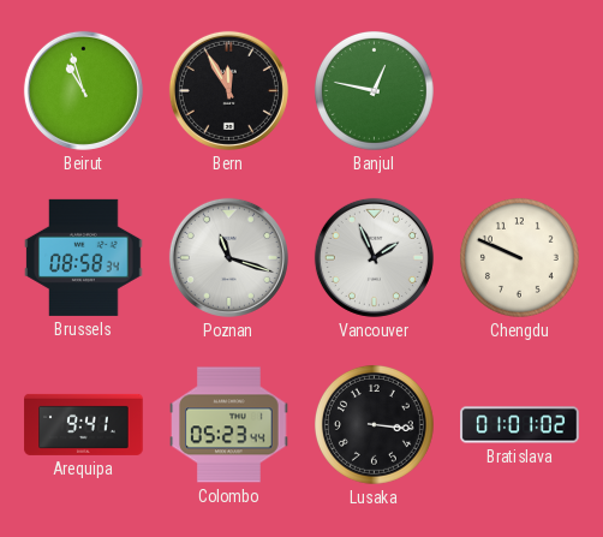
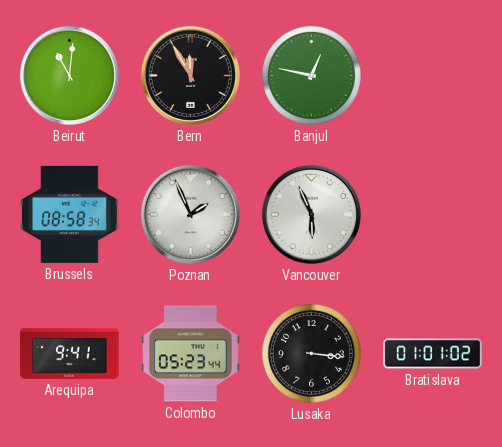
Beirut: 10:57 -> 11:01
Poznan: 11:18 -> 1:56
Vancouver: 1:56 -> 5:56
Chengdu: 9:49 -> none
